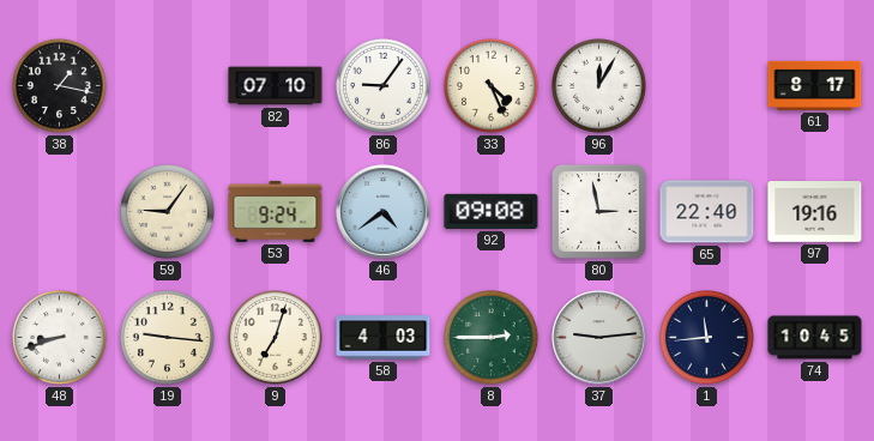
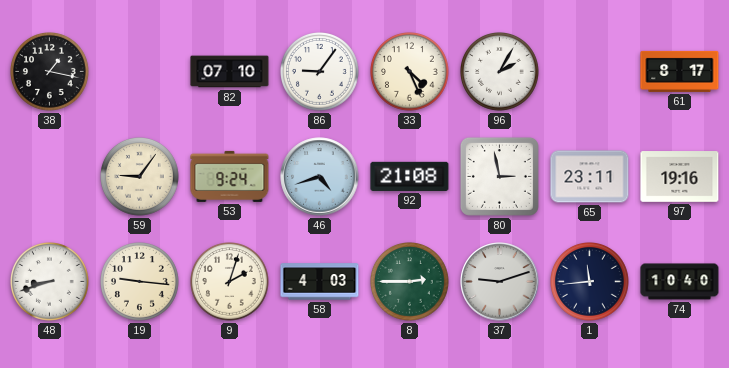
96: 12:05 -> 2:05
46: 4:39 -> 4:42
92: 09:08 -> 21:08
65: 22:40 -> 23:11
9: 7:03 -> 2:03
37: 9:14 -> 9:12
74: 10:45 -> 10:40
